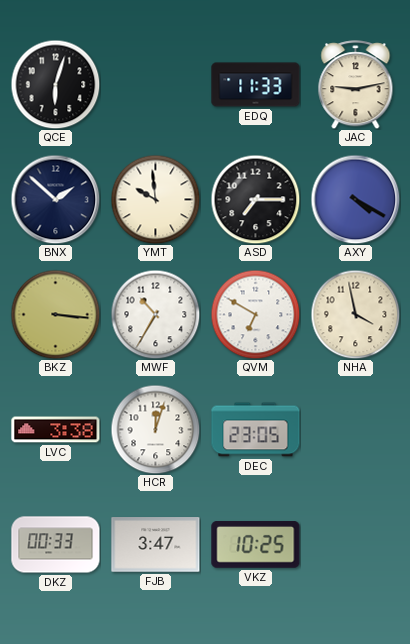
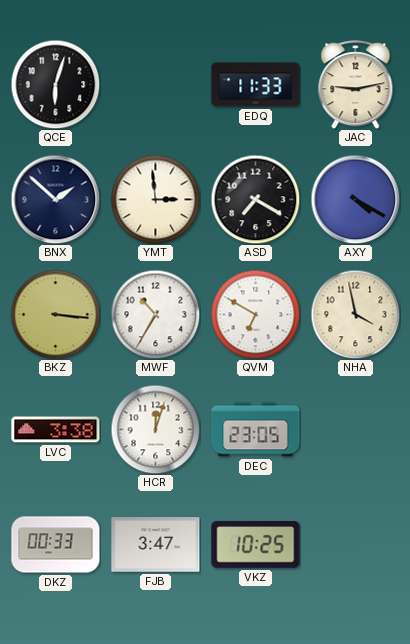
YMT: 9:59 -> 2:59
ASD: 7:15 -> 7:20
